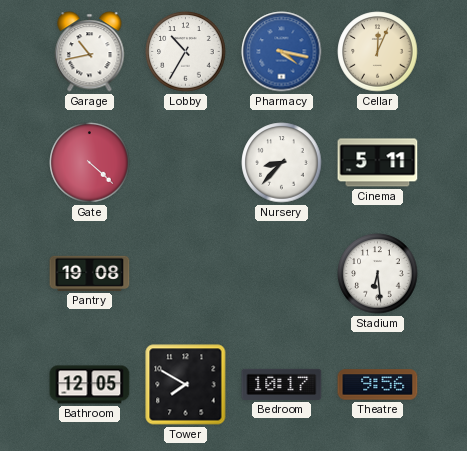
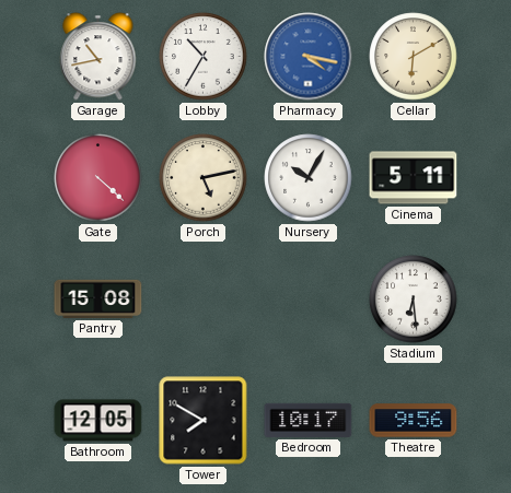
Cellar: 12:04 -> 6:10
Porch: none -> 5:13
Nursery: 8:37 -> 10:05
Pantry: 19:08 -> 15:08
